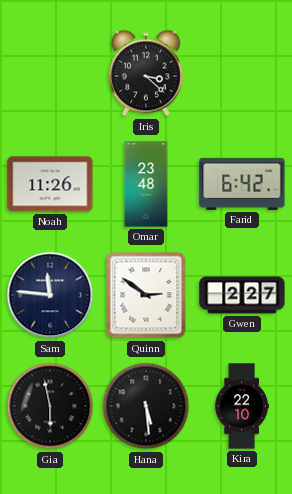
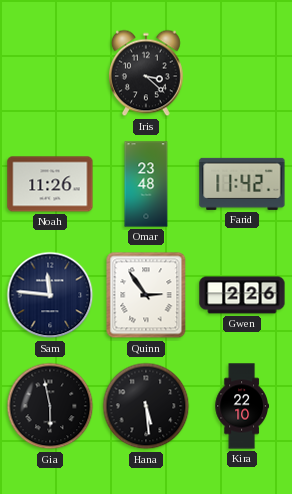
Farid: 6:42 -> 11:42
Quinn: 2:51 -> 2:54
Gwen: 2:27 -> 2:26
